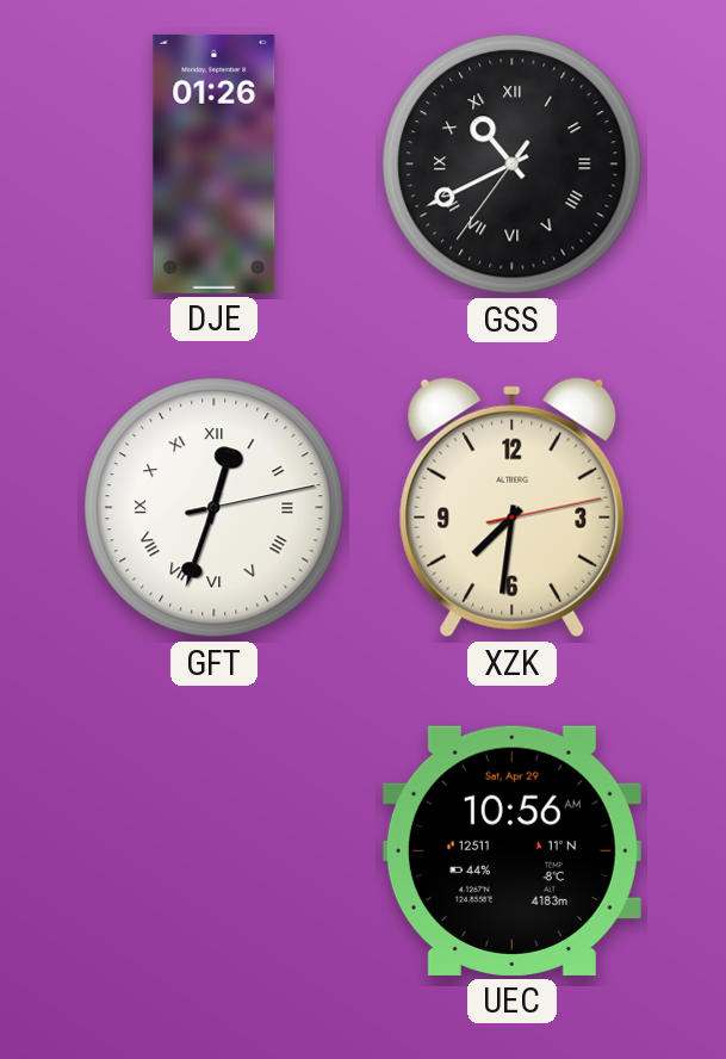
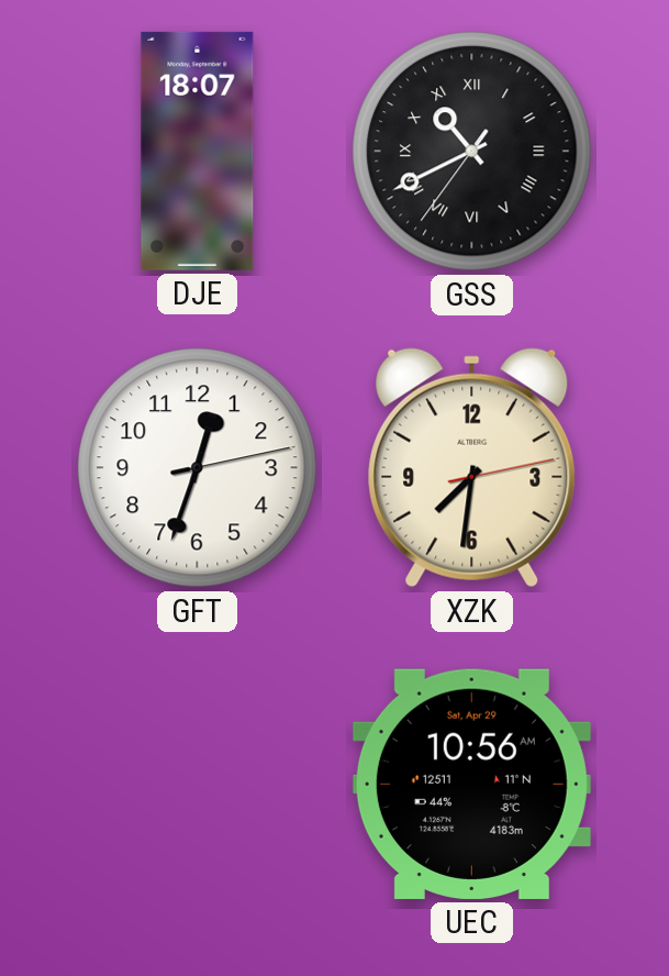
DJE: 01:26 -> 18:07
GFT numerals: Roman -> Arabic
